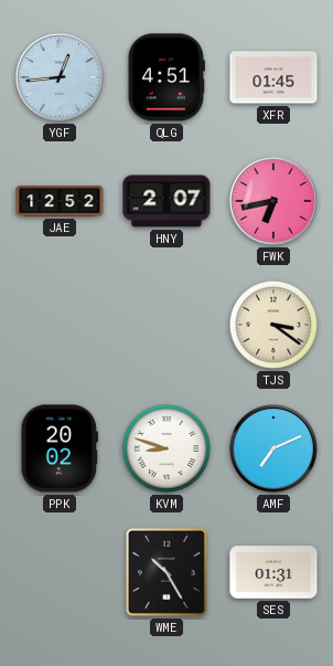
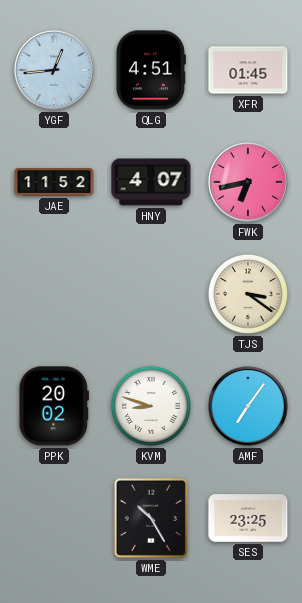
JAE: 12:52 -> 11:52
HNY: 2:07 -> 4:07
AMF: 7:11 -> 7:06
SES: 01:31 -> 23:25
